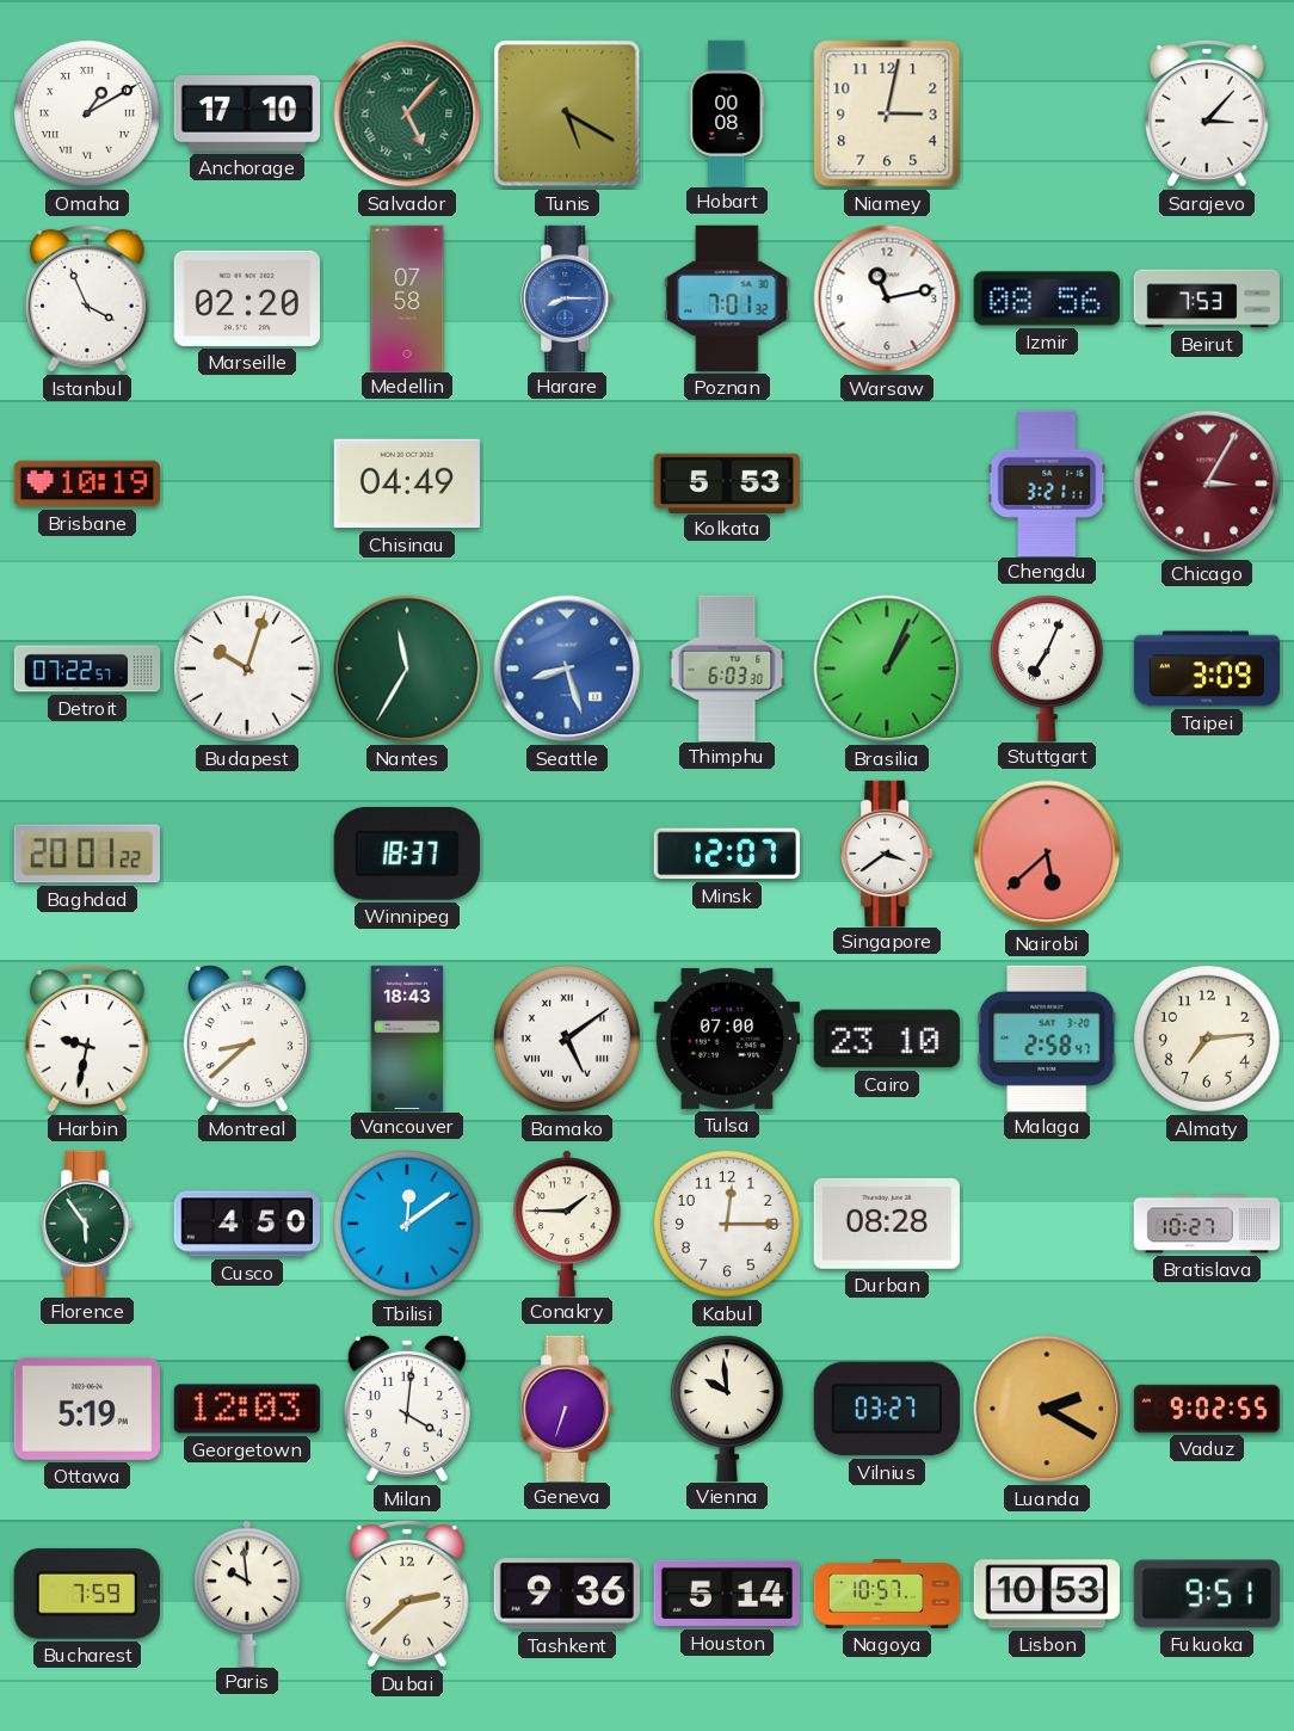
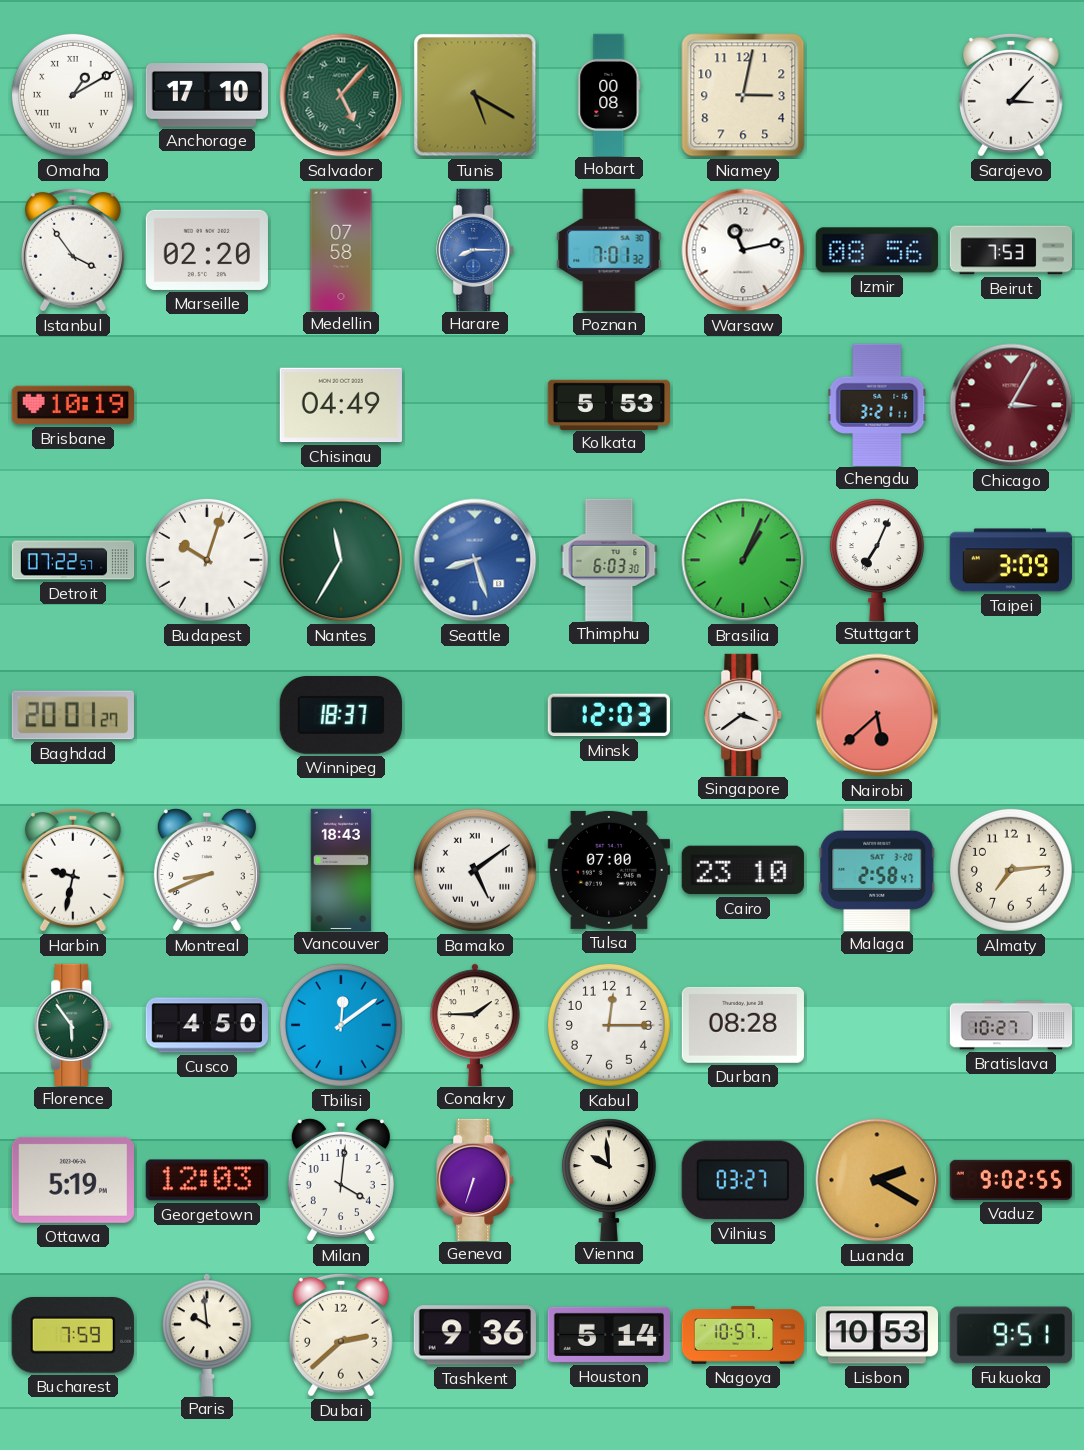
Istanbul: 3:56 -> 3:54
Baghdad: 20:01:22 -> 20:01:27
Minsk: 12:07 -> 12:03
Montreal: 8:38 -> 8:41
